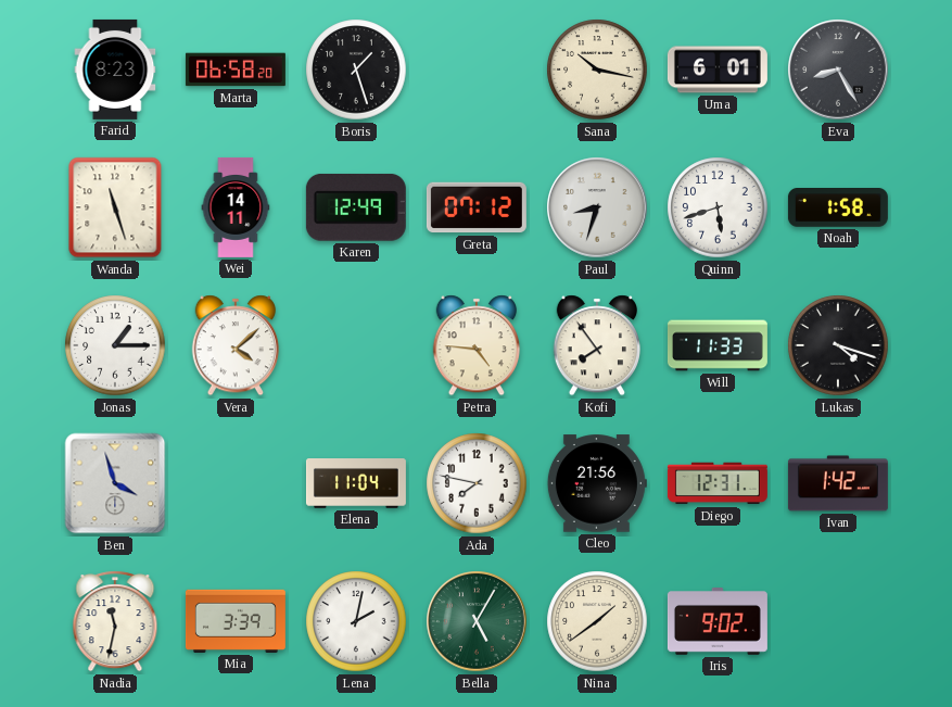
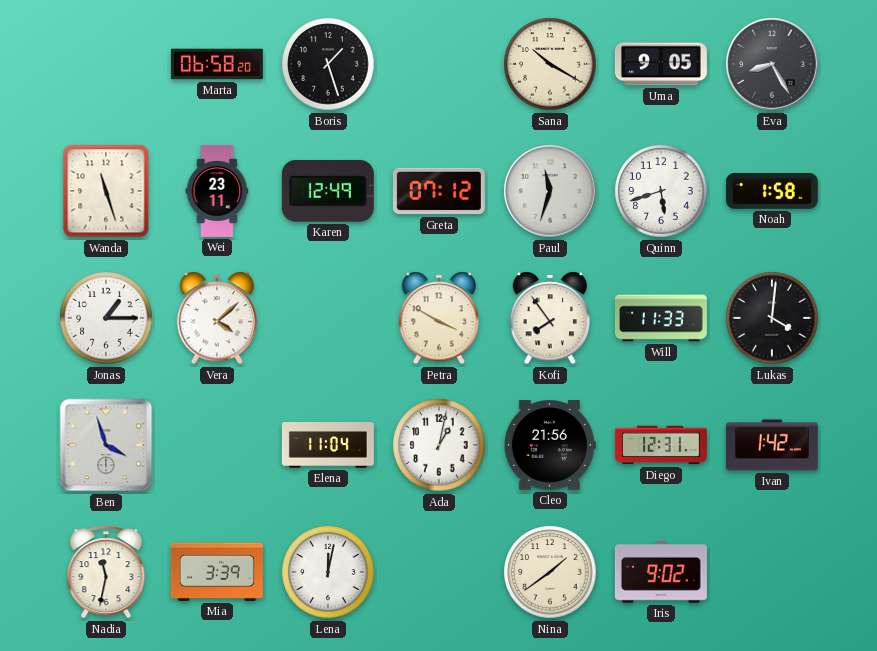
Farid: 8:23 -> none
Sana: 10:17 -> 10:20
Uma: 6:01 -> 9:05
Wei: 14:11 -> 23:11
Paul: 8:33 -> 11:33
Petra: 4:46 -> 3:50
Lukas: 4:18 -> 4:01
Ada: 7:47 -> 1:02
Lena: 2:02 -> 12:02
Bella: 5:05 -> none
